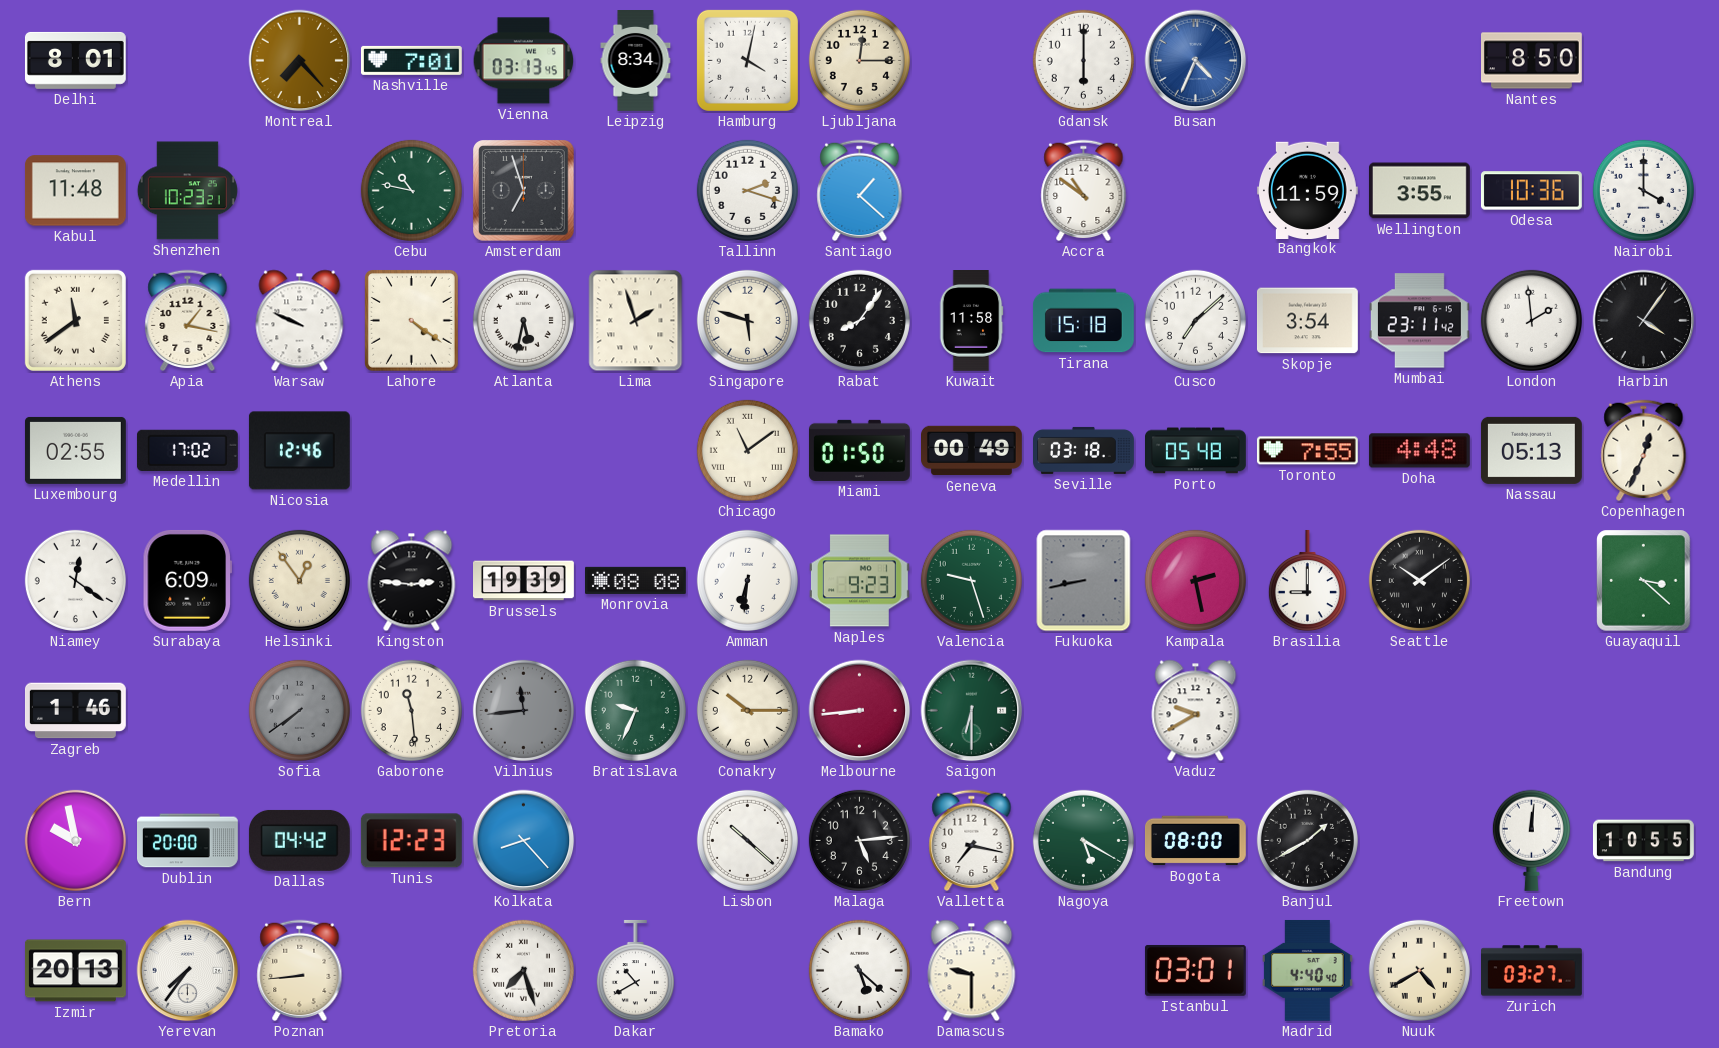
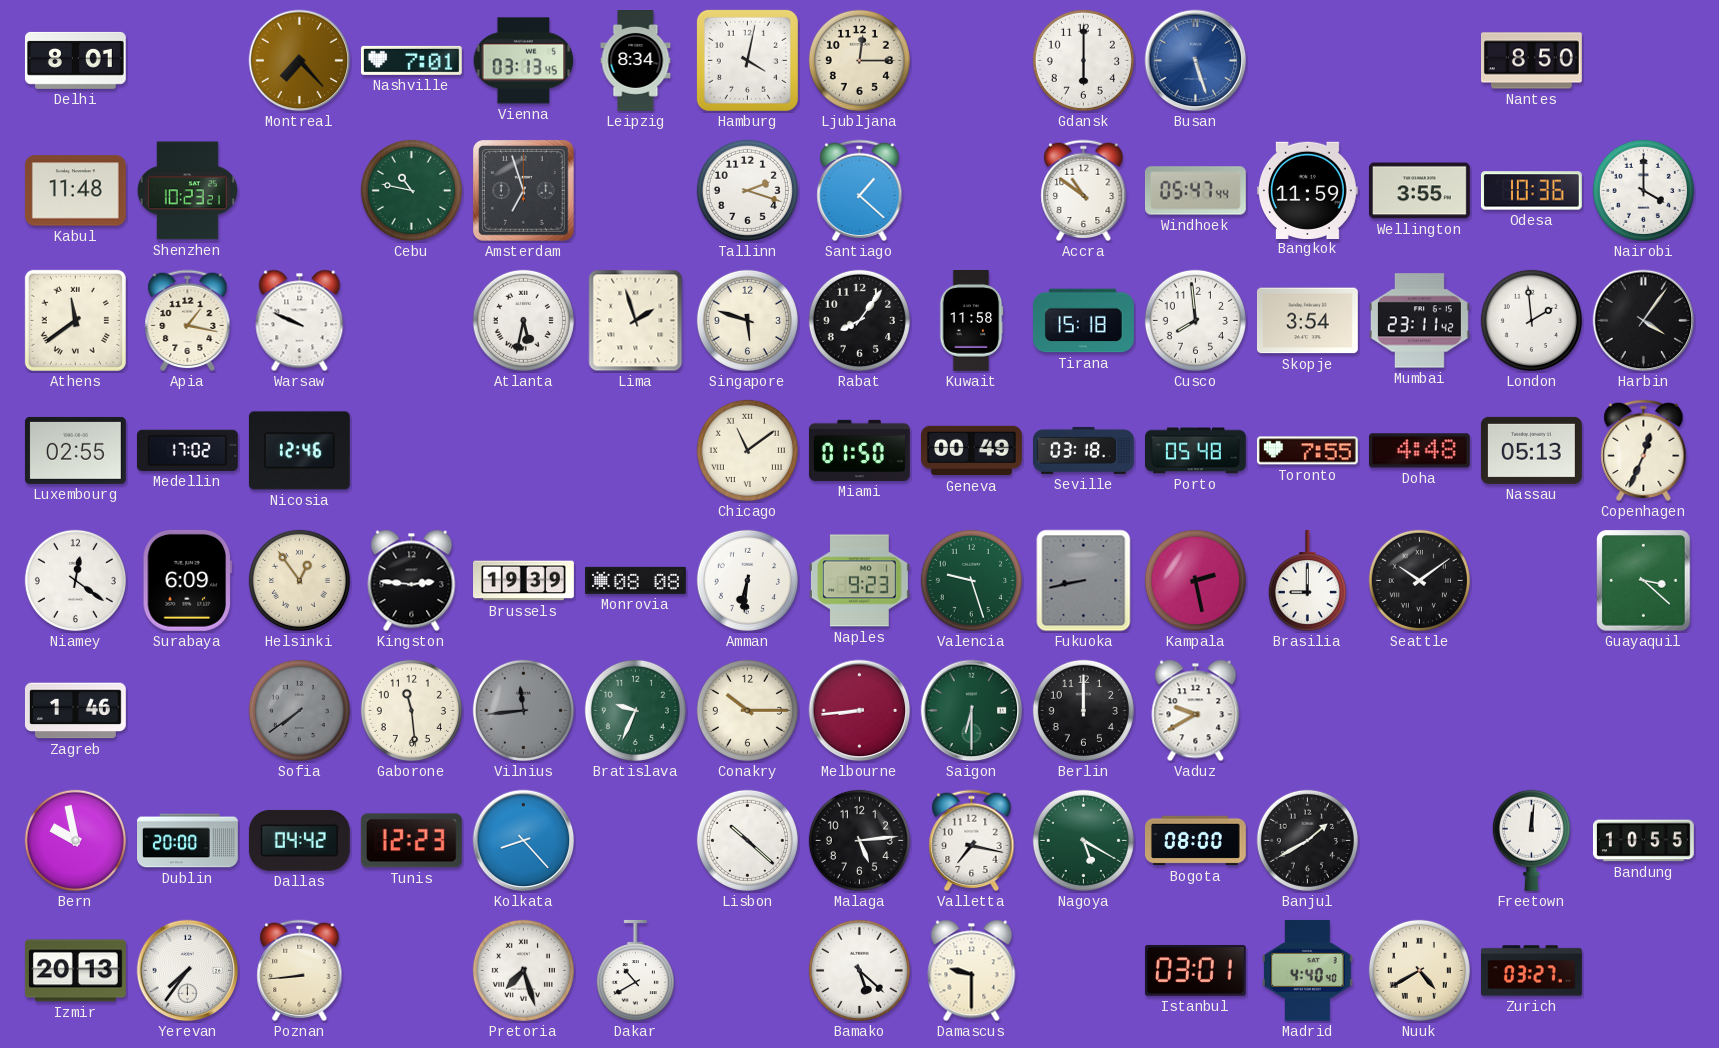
Busan: 4:34 -> 5:27
Windhoek: none -> 05:47
Lahore: 4:21 -> none
Cusco: 7:08 -> 7:59
Berlin: none -> 12:00
